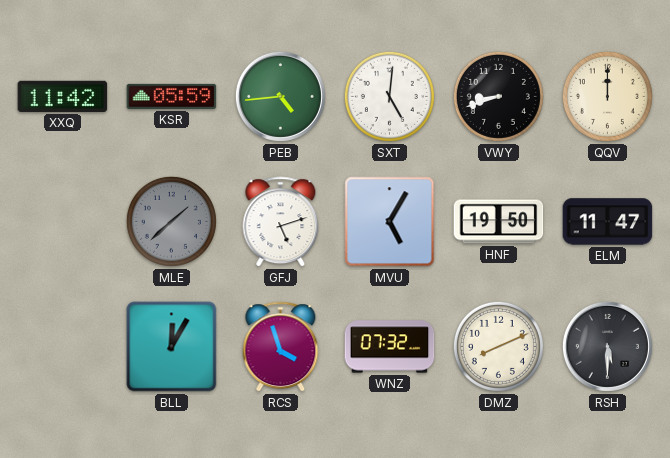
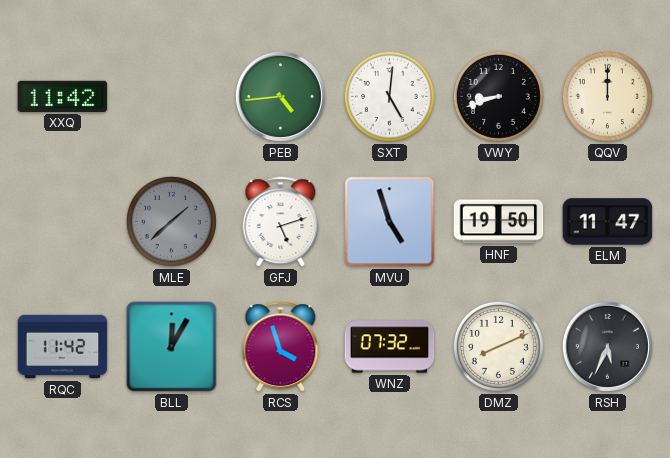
KSR: 05:59 -> none
MVU: 5:05 -> 4:57
RQC: none -> 11:42
RSH: 5:30 -> 5:34
